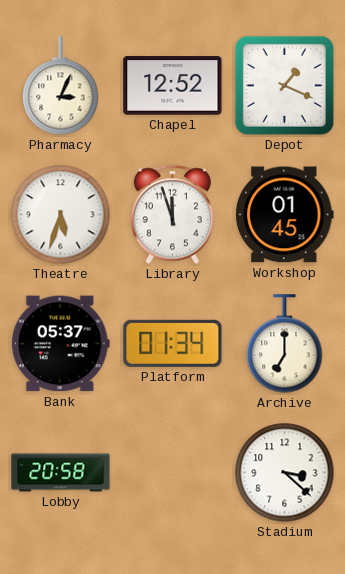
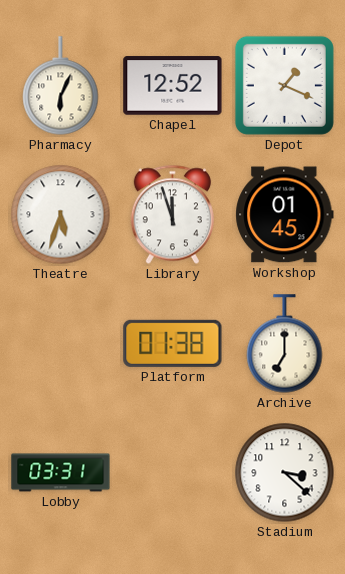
Pharmacy: 3:04 -> 6:04
Bank: 05:37 -> none
Platform: 01:34 -> 01:38
Lobby: 20:58 -> 03:31
